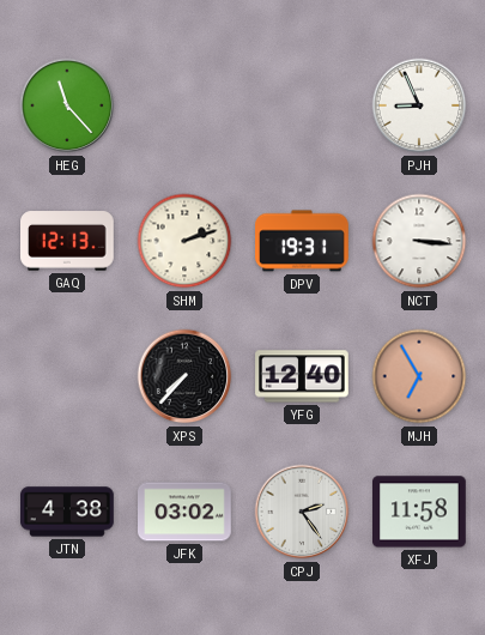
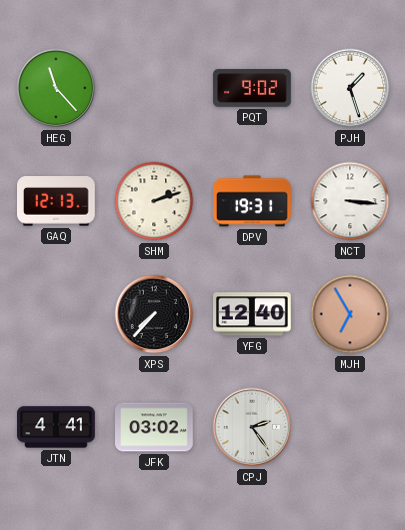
PQT: none -> 9:02
PJH: 8:56 -> 1:27
JTN: 4:38 -> 4:41
XFJ: 11:58 -> none
